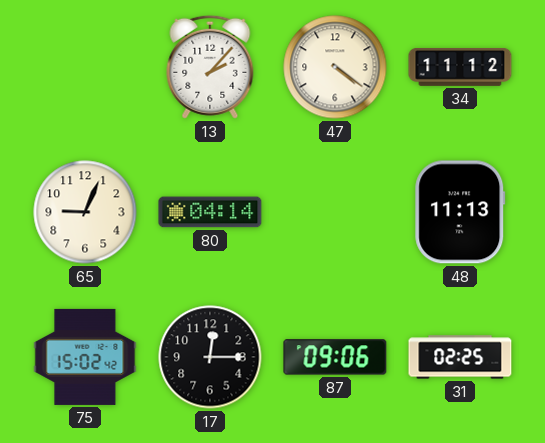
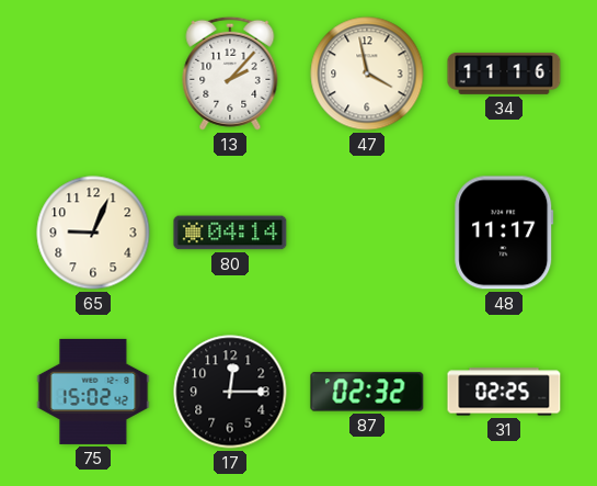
47: 4:21 -> 3:58
34: 11:12 -> 11:16
48: 11:13 -> 11:17
87: 09:06 -> 02:32
